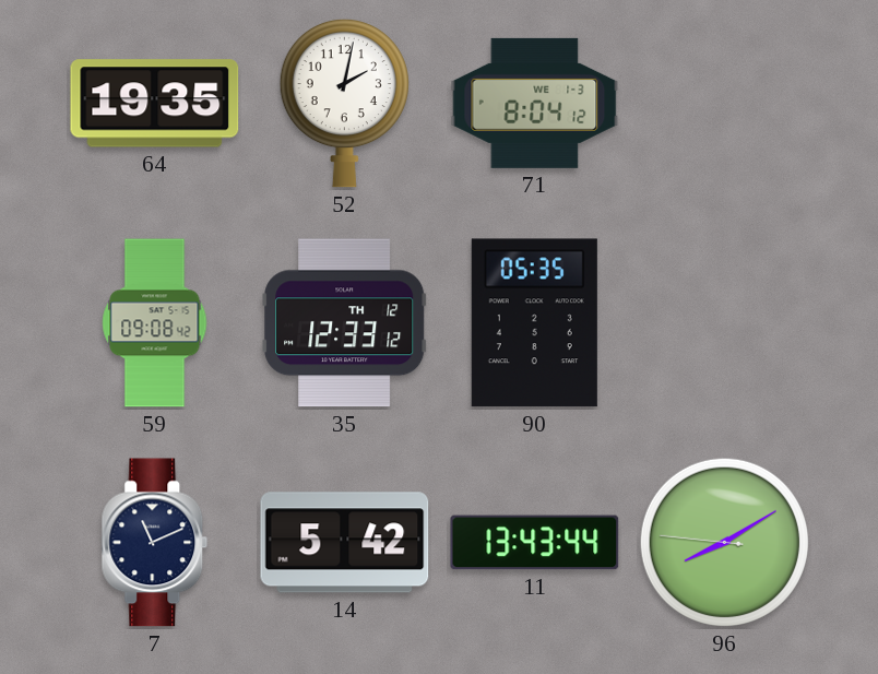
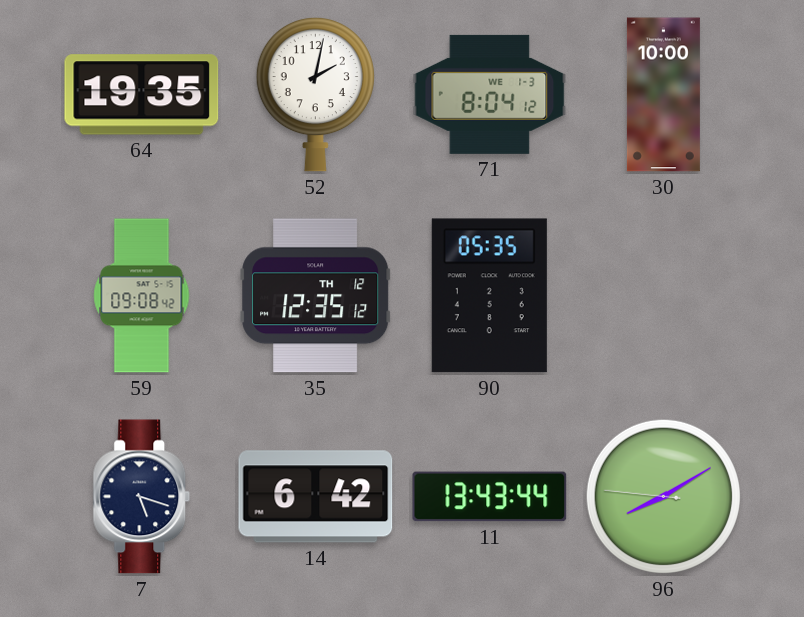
30: none -> 10:00
35: 12:33 -> 12:35
7: 11:11 -> 5:18
14: 5:42 -> 6:42
